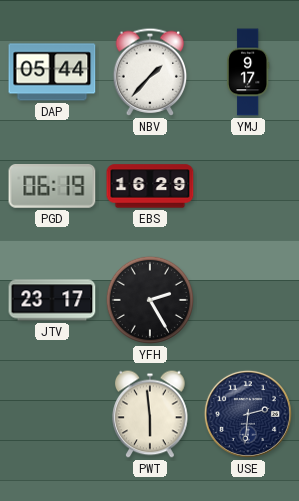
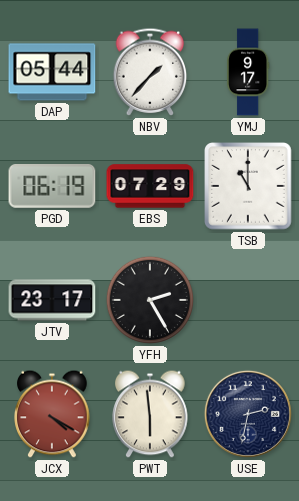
EBS: 16:29 -> 07:29
TSB: none -> 11:00
JCX: none -> 4:20
USE: 2:31 -> 2:32
